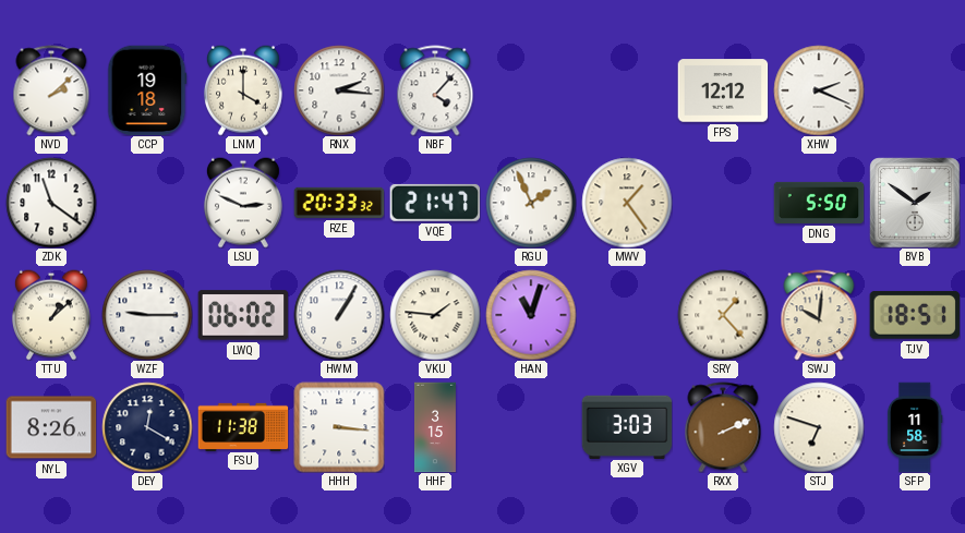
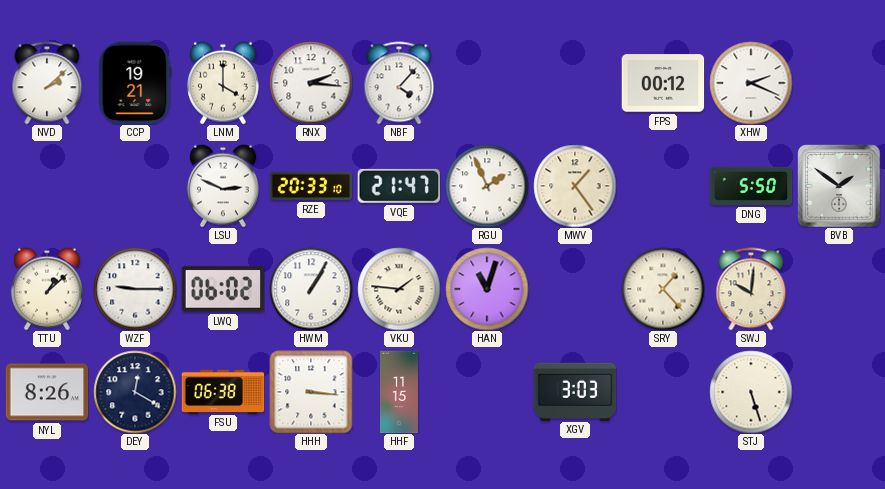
CCP: 19:18 -> 19:21
FPS: 12:12 -> 00:12
ZDK: 11:21 -> none
RZE: 20:33:32 -> 20:33:10
TJV: 18:51 -> none
FSU: 11:38 -> 06:38
HHF: 3:15 -> 11:15
RXX: 2:11 -> none
STJ: 6:48 -> 5:27
SFP: 11:58 -> none
